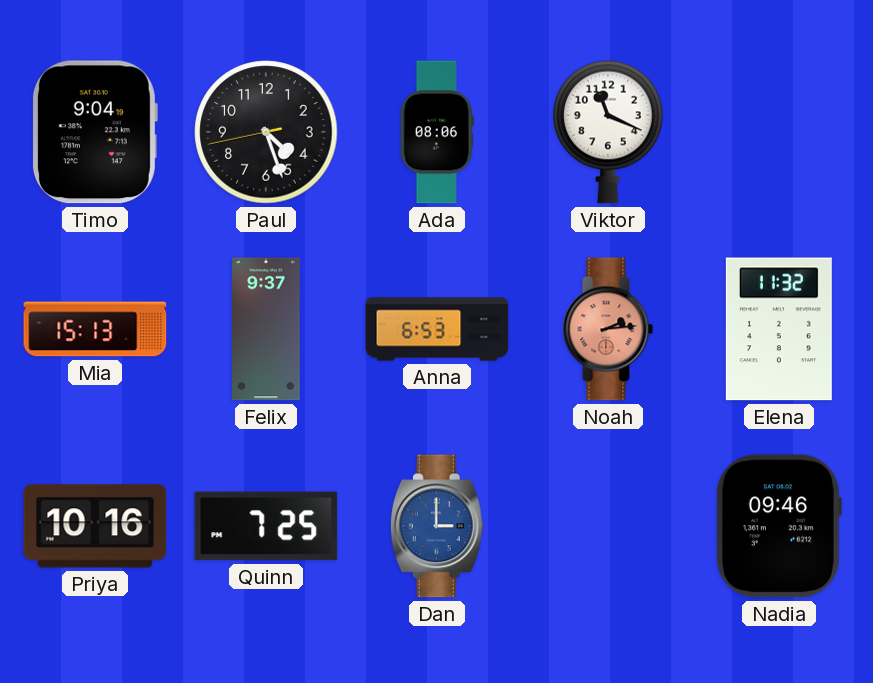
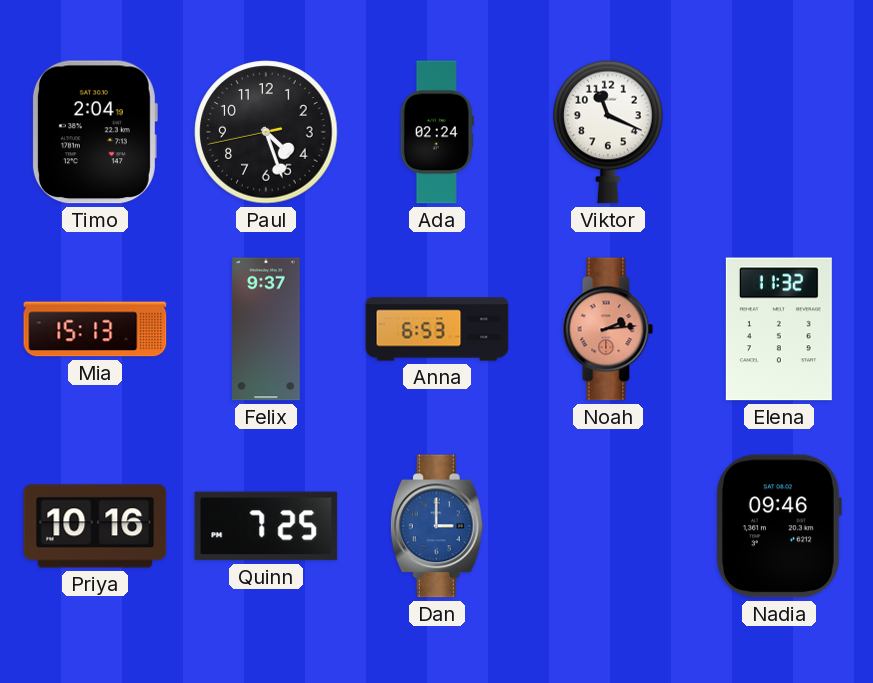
Timo: 9:04 -> 2:04
Ada: 08:06 -> 02:24
